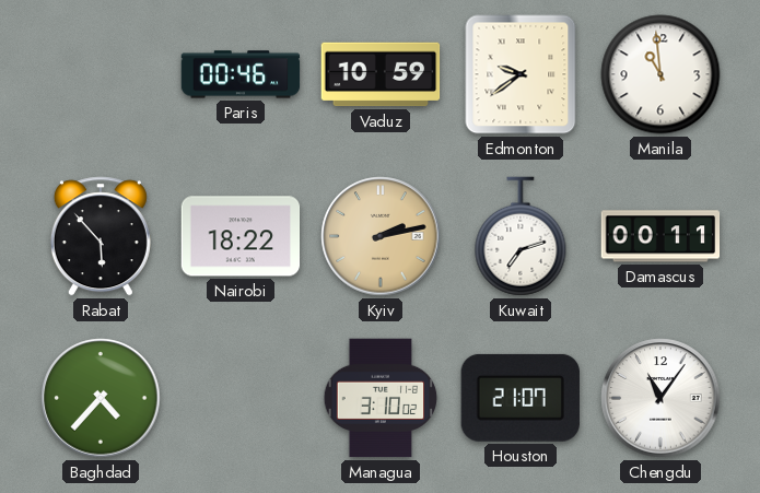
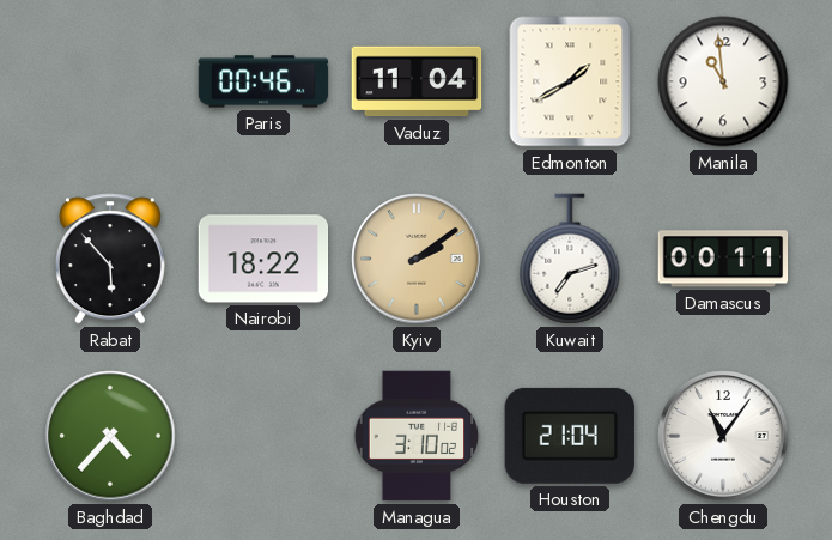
Vaduz: 10:59 -> 11:04
Edmonton: 9:39 -> 1:40
Kyiv: 2:13 -> 2:09
Houston: 21:07 -> 21:04
